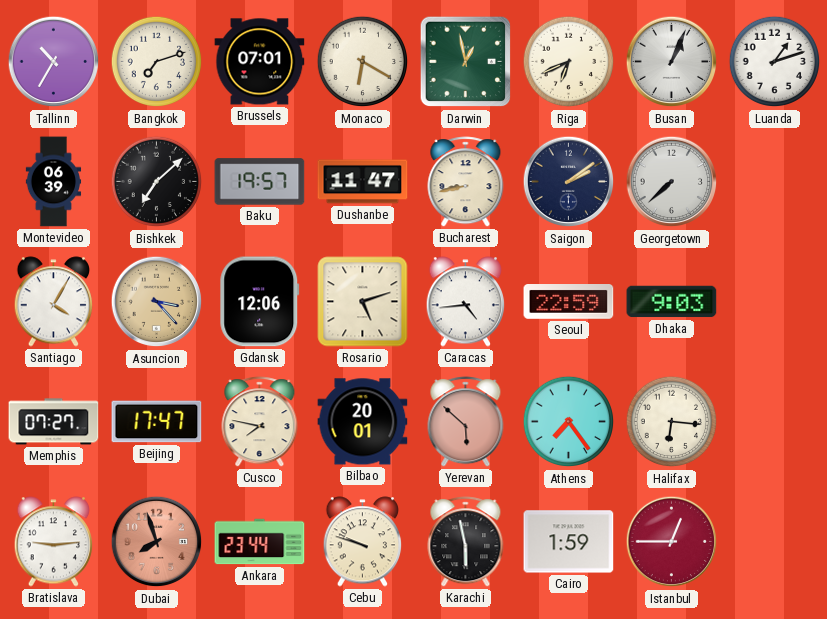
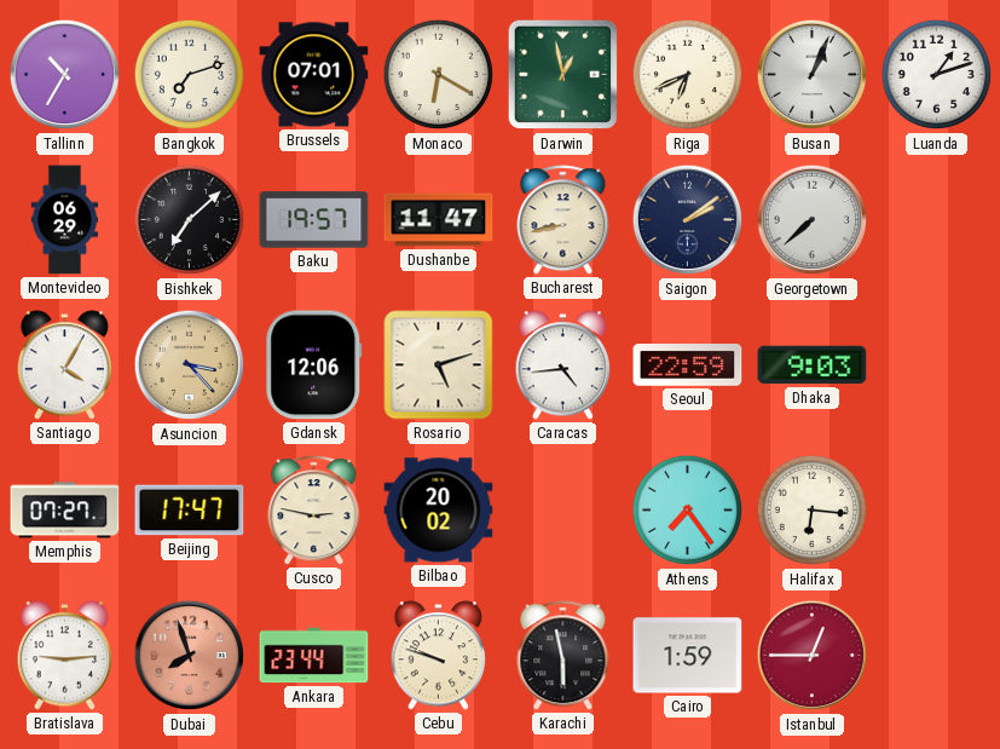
Montevideo: 06:39 -> 06:29
Cusco: 7:47 -> 2:47
Bilbao: 20:01 -> 20:02
Yerevan: 5:52 -> none
